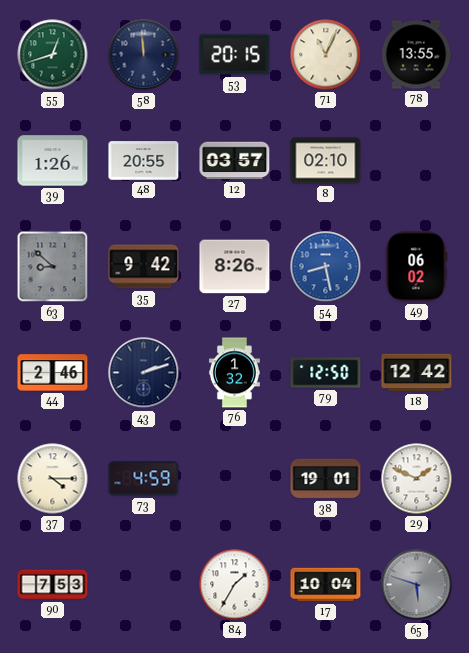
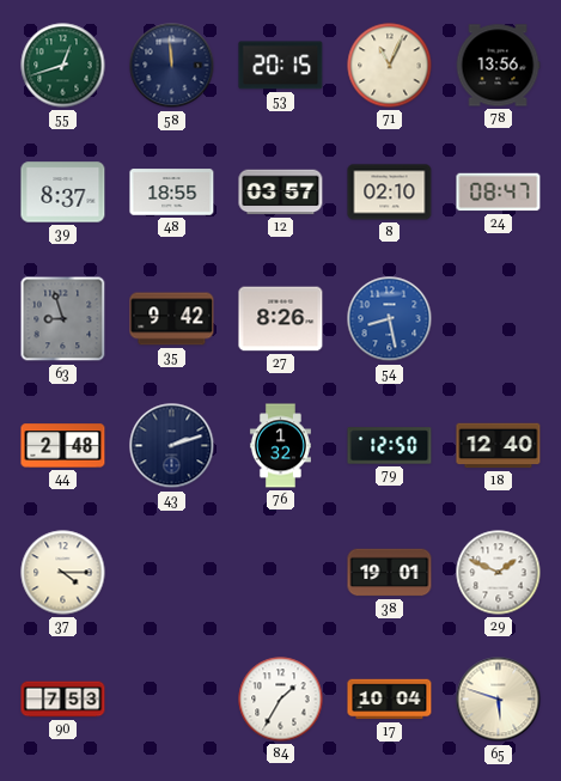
78: 13:55 -> 13:56
39: 1:26 -> 8:37
48: 20:55 -> 18:55
24: none -> 08:47
63: 8:52 -> 8:57
49: 06:02 -> none
44: 2:46 -> 2:48
18: 12:42 -> 12:40
73: 4:59 -> none
65 dial: grey -> cream
